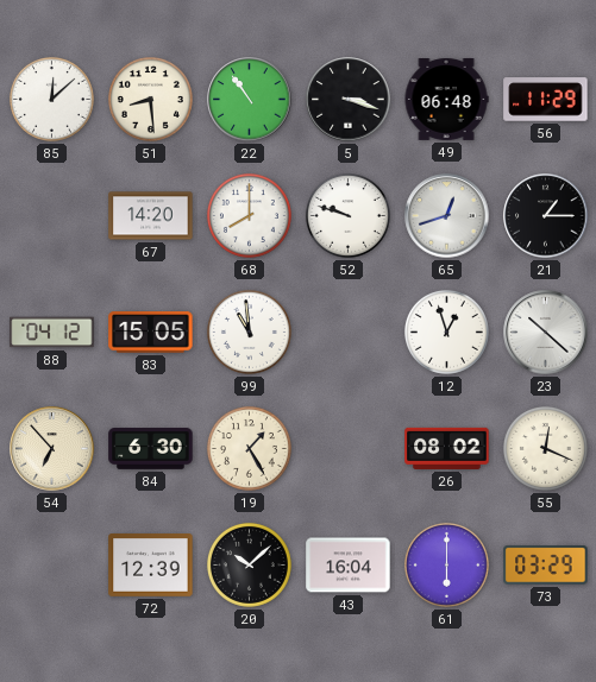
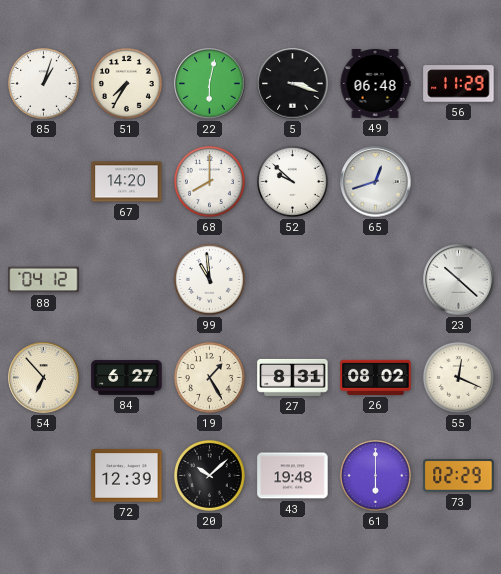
85: 12:08 -> 1:03
51: 8:29 -> 7:35
22: 10:54 -> 6:02
52: 9:48 -> 9:52
21: 1:15 -> none
83: 15:05 -> none
12: 12:57 -> none
84: 6:30 -> 6:27
27: none -> 8:31
43: 16:04 -> 19:48
73: 03:29 -> 02:29
